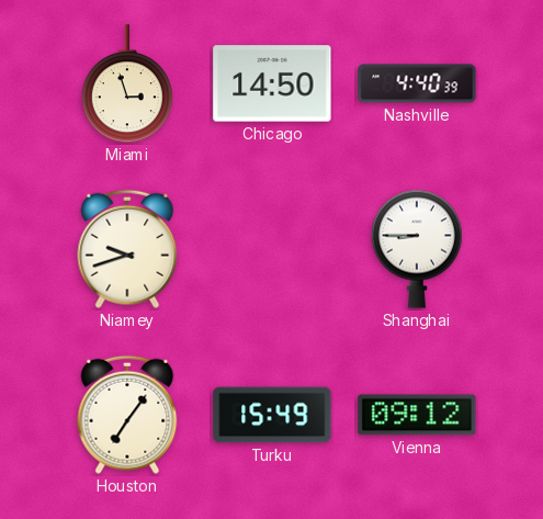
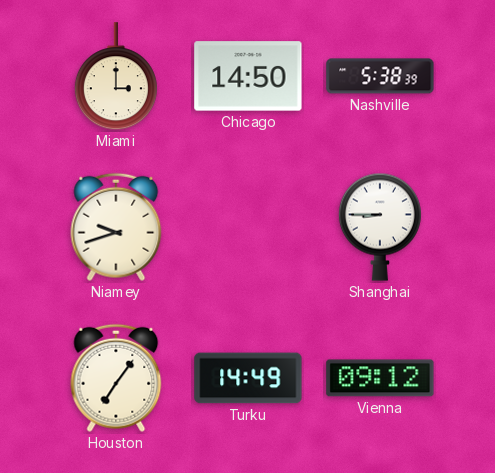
Miami: 2:57 -> 3:00
Nashville: 4:40 -> 5:38
Turku: 15:49 -> 14:49
